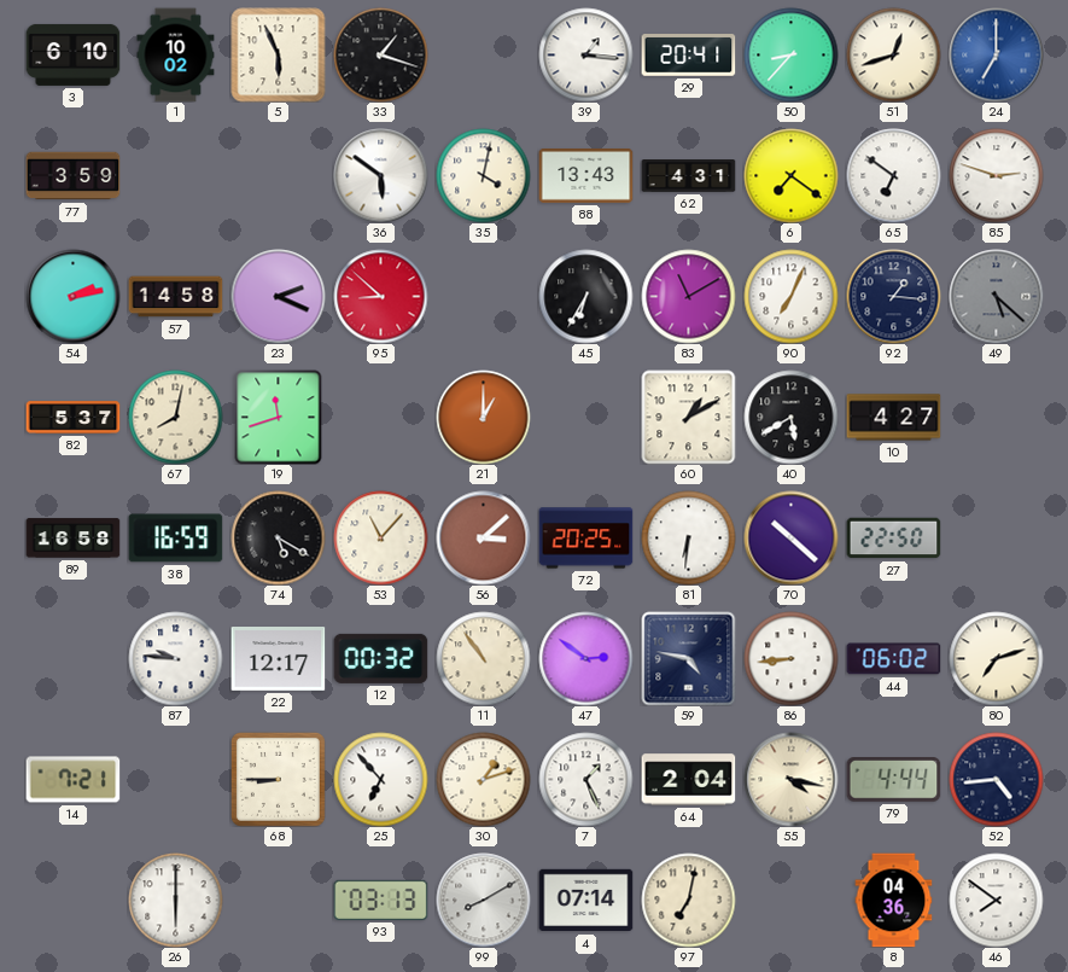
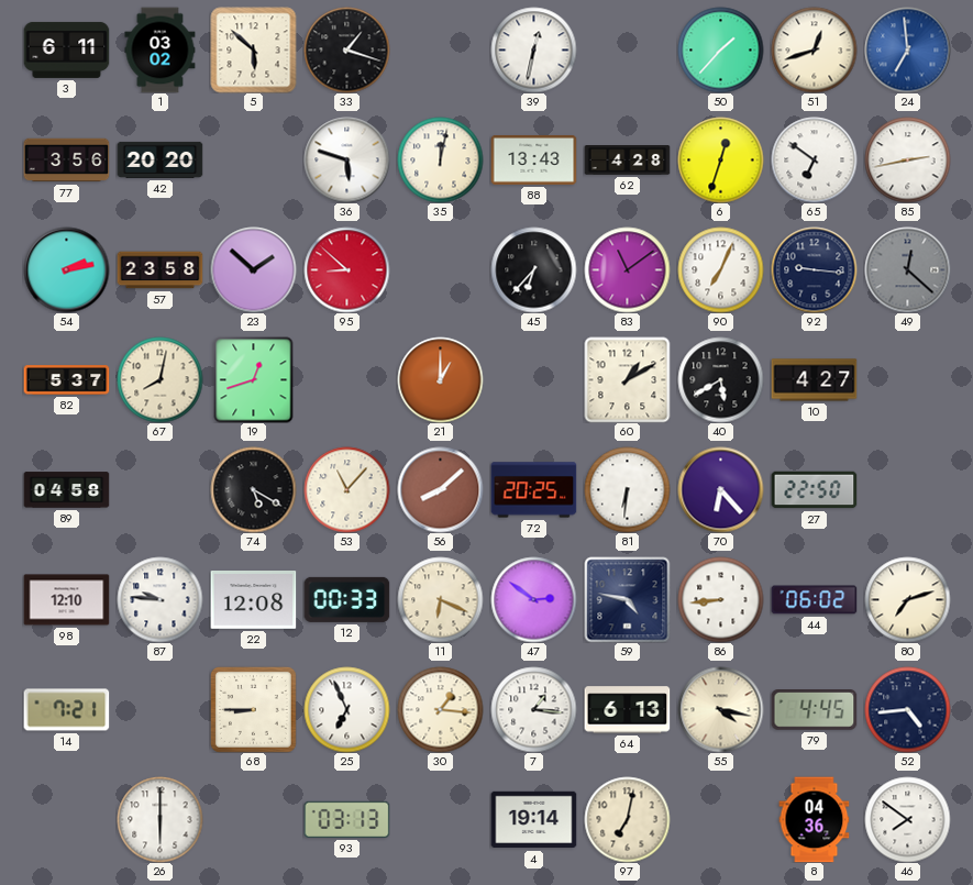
3: 6:10 -> 6:11
1: 10:02 -> 03:02
5: 5:56 -> 5:52
39: 1:16 -> 12:32
29: 20:41 -> none
50: 8:37 -> 1:37
24: 7:00 -> 6:59
77: 3:59 -> 3:56
42: none -> 20:20
36: 5:51 -> 5:48
35: 4:02 -> 12:02
62: 4:31 -> 4:28
6: 7:21 -> 12:33
85: 2:48 -> 2:43
57: 14:58 -> 23:58
23: 2:19 -> 1:52
45: 6:35 -> 6:37
83: 11:10 -> 11:09
92: 1:16 -> 9:16
49: 5:22 -> 12:22
19: 11:42 -> 12:42
89: 16:58 -> 04:58
38: 16:59 -> none
56: 3:08 -> 8:08
70: 10:22 -> 6:23
98: none -> 12:10
22: 12:17 -> 12:08
12: 00:32 -> 00:33
11: 10:54 -> 6:19
25: 6:53 -> 6:56
30: 1:12 -> 1:16
7: 1:26 -> 1:16
64: 2:04 -> 6:13
79: 4:44 -> 4:45
99: 8:10 -> none
4: 07:14 -> 19:14
